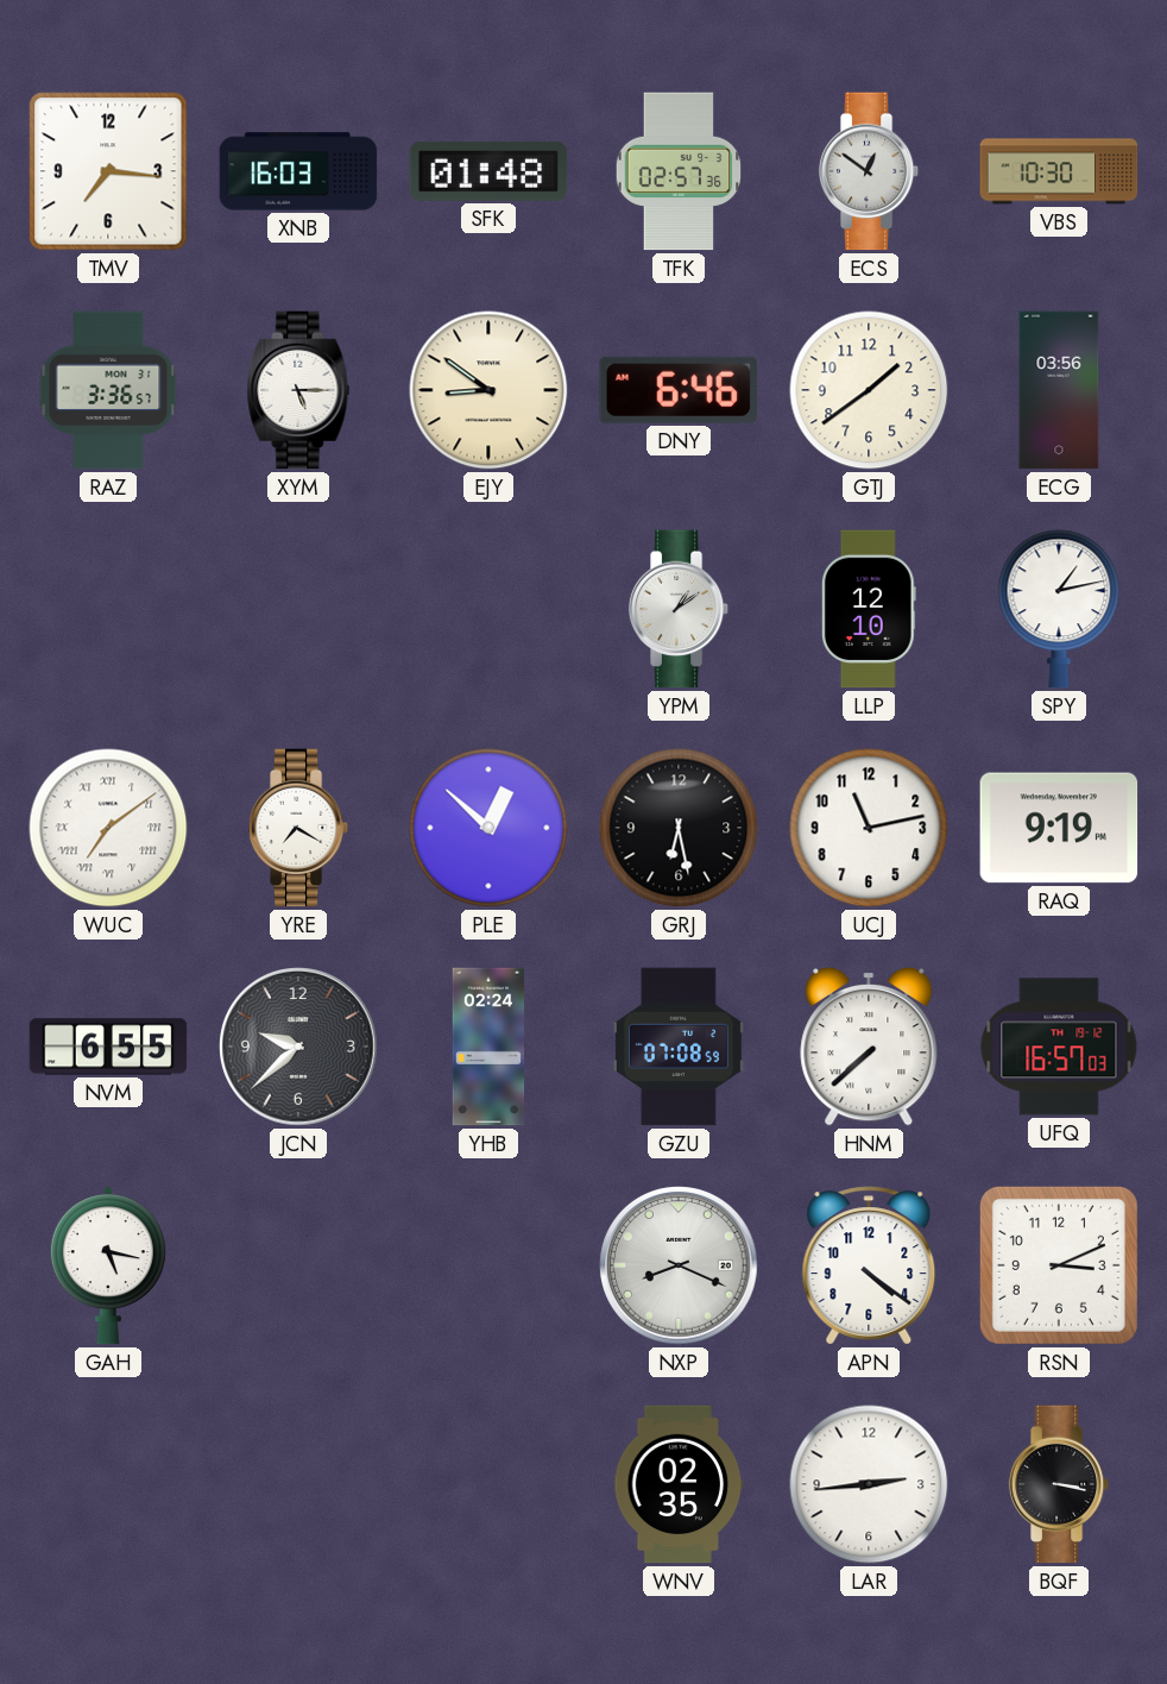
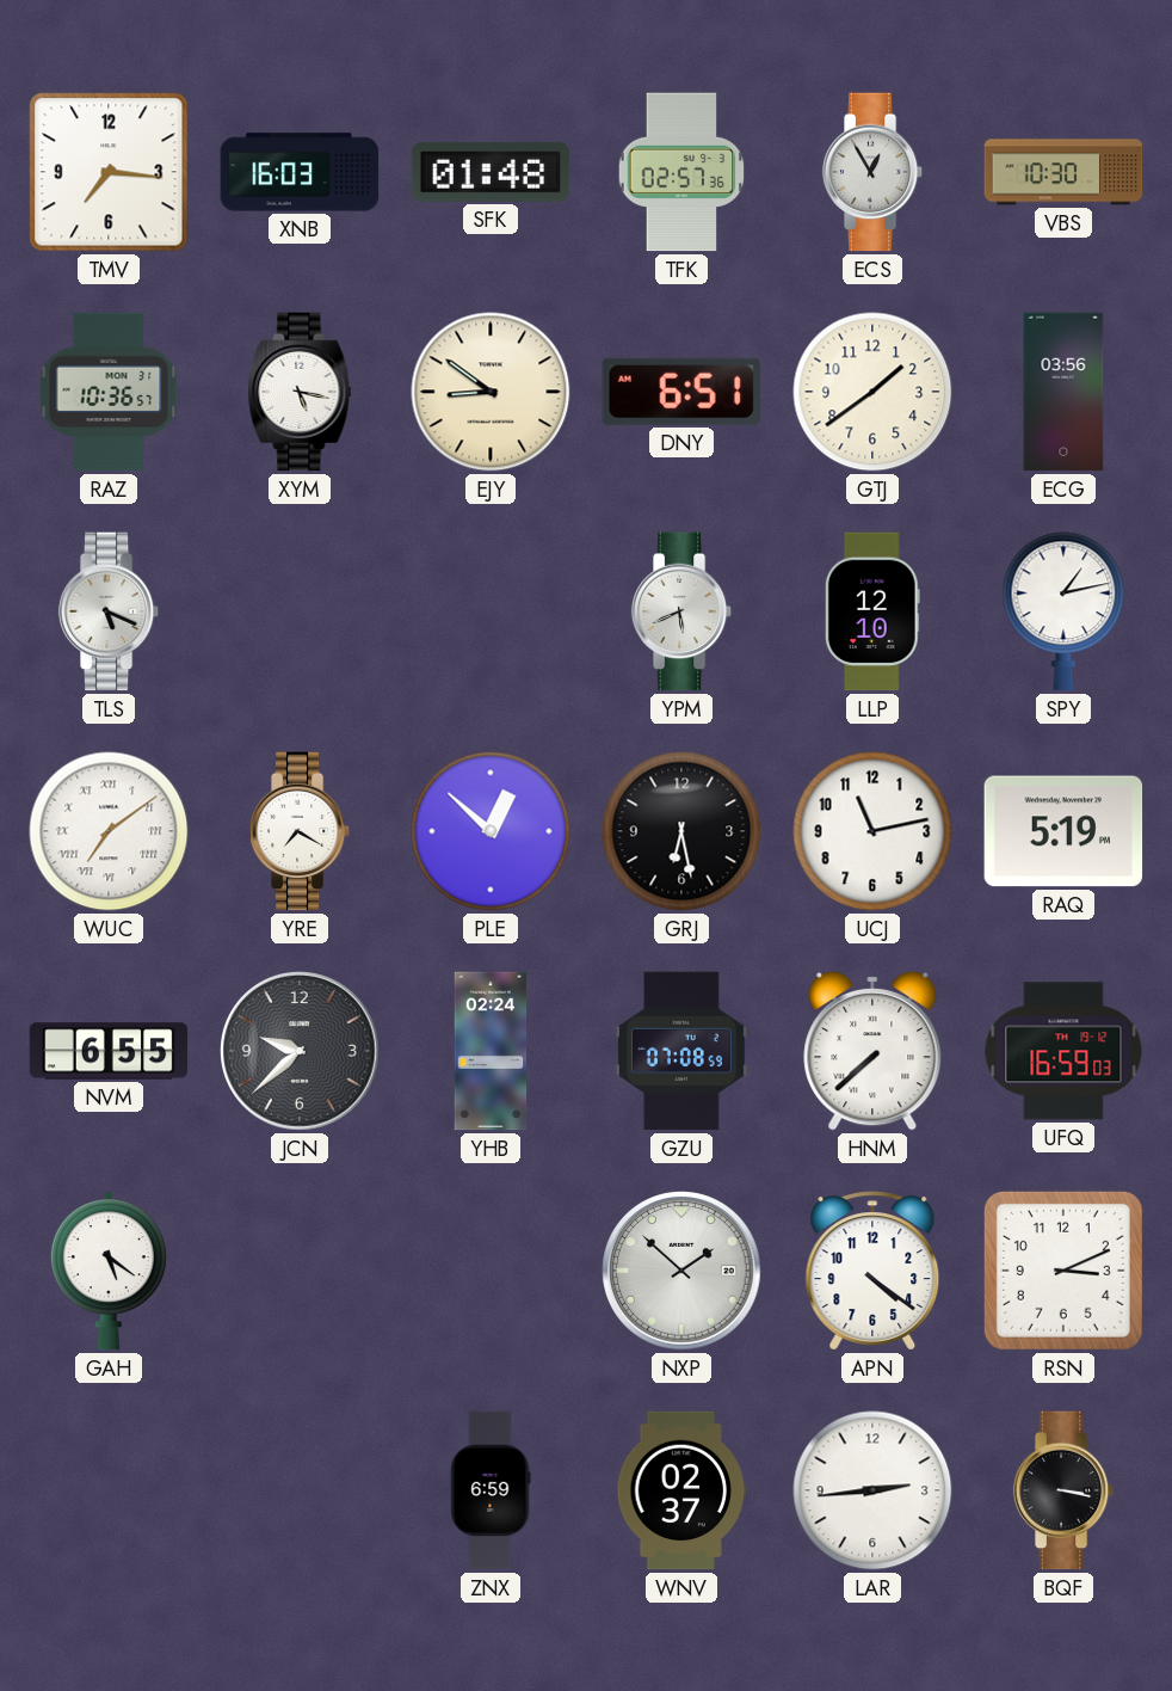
ECS: 12:51 -> 12:55
RAZ: 3:36 -> 10:36
XYM: 5:15 -> 5:17
DNY: 6:46 -> 6:51
TLS: none -> 5:19
YPM: 1:09 -> 5:41
RAQ: 9:19 -> 5:19
UFQ: 16:57 -> 16:59
GAH: 5:17 -> 5:21
NXP: 8:19 -> 1:52
ZNX: none -> 6:59
WNV: 02:35 -> 02:37
